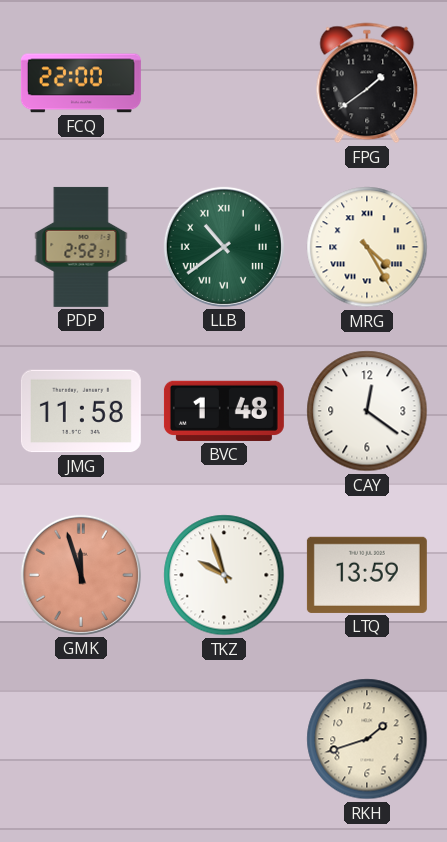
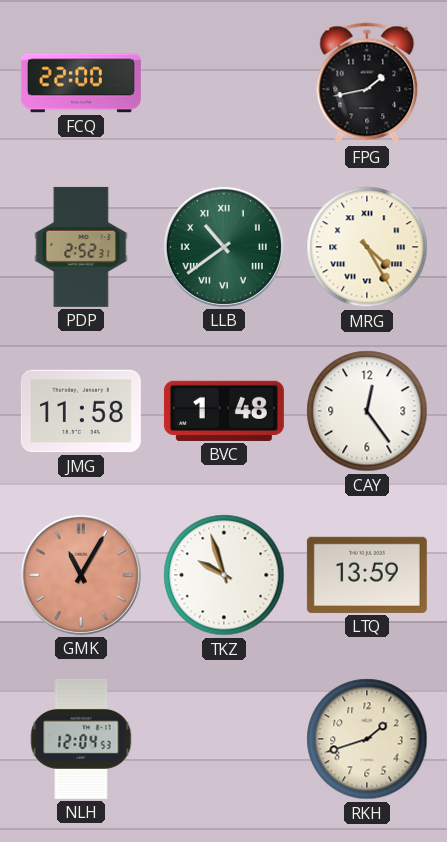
FPG: 1:39 -> 1:43
CAY: 12:21 -> 12:24
GMK: 11:57 -> 11:05
NLH: none -> 12:04
